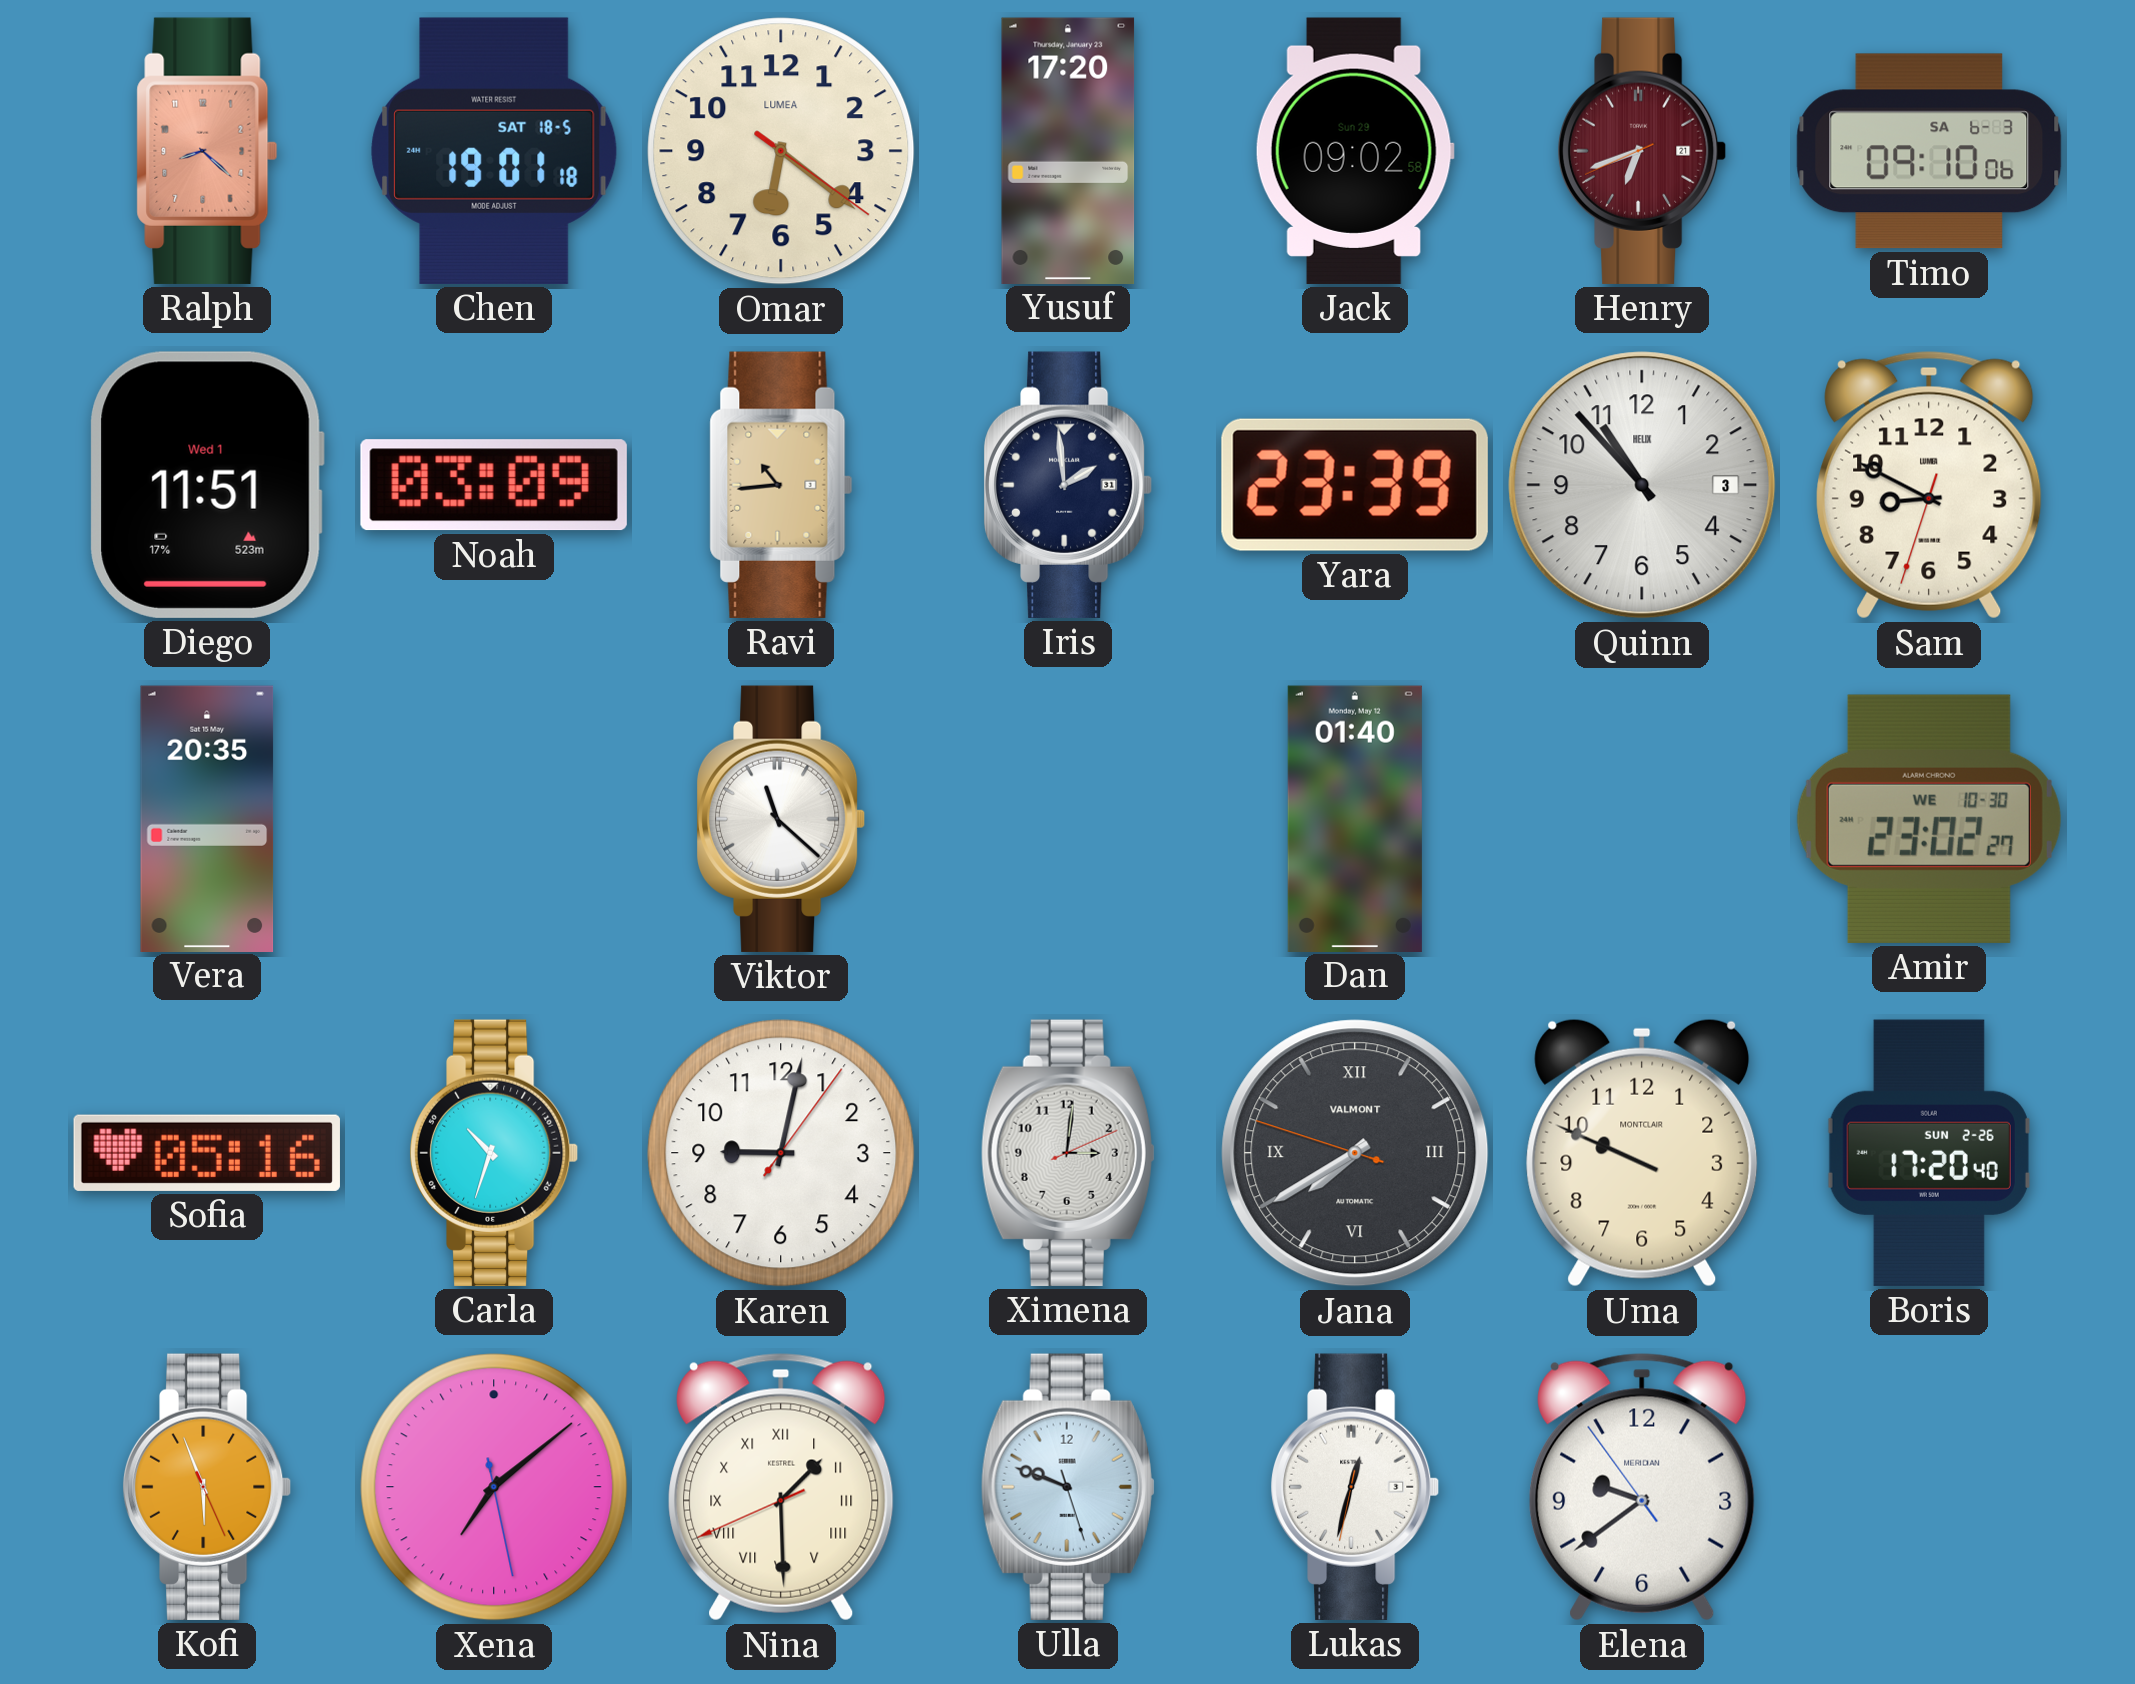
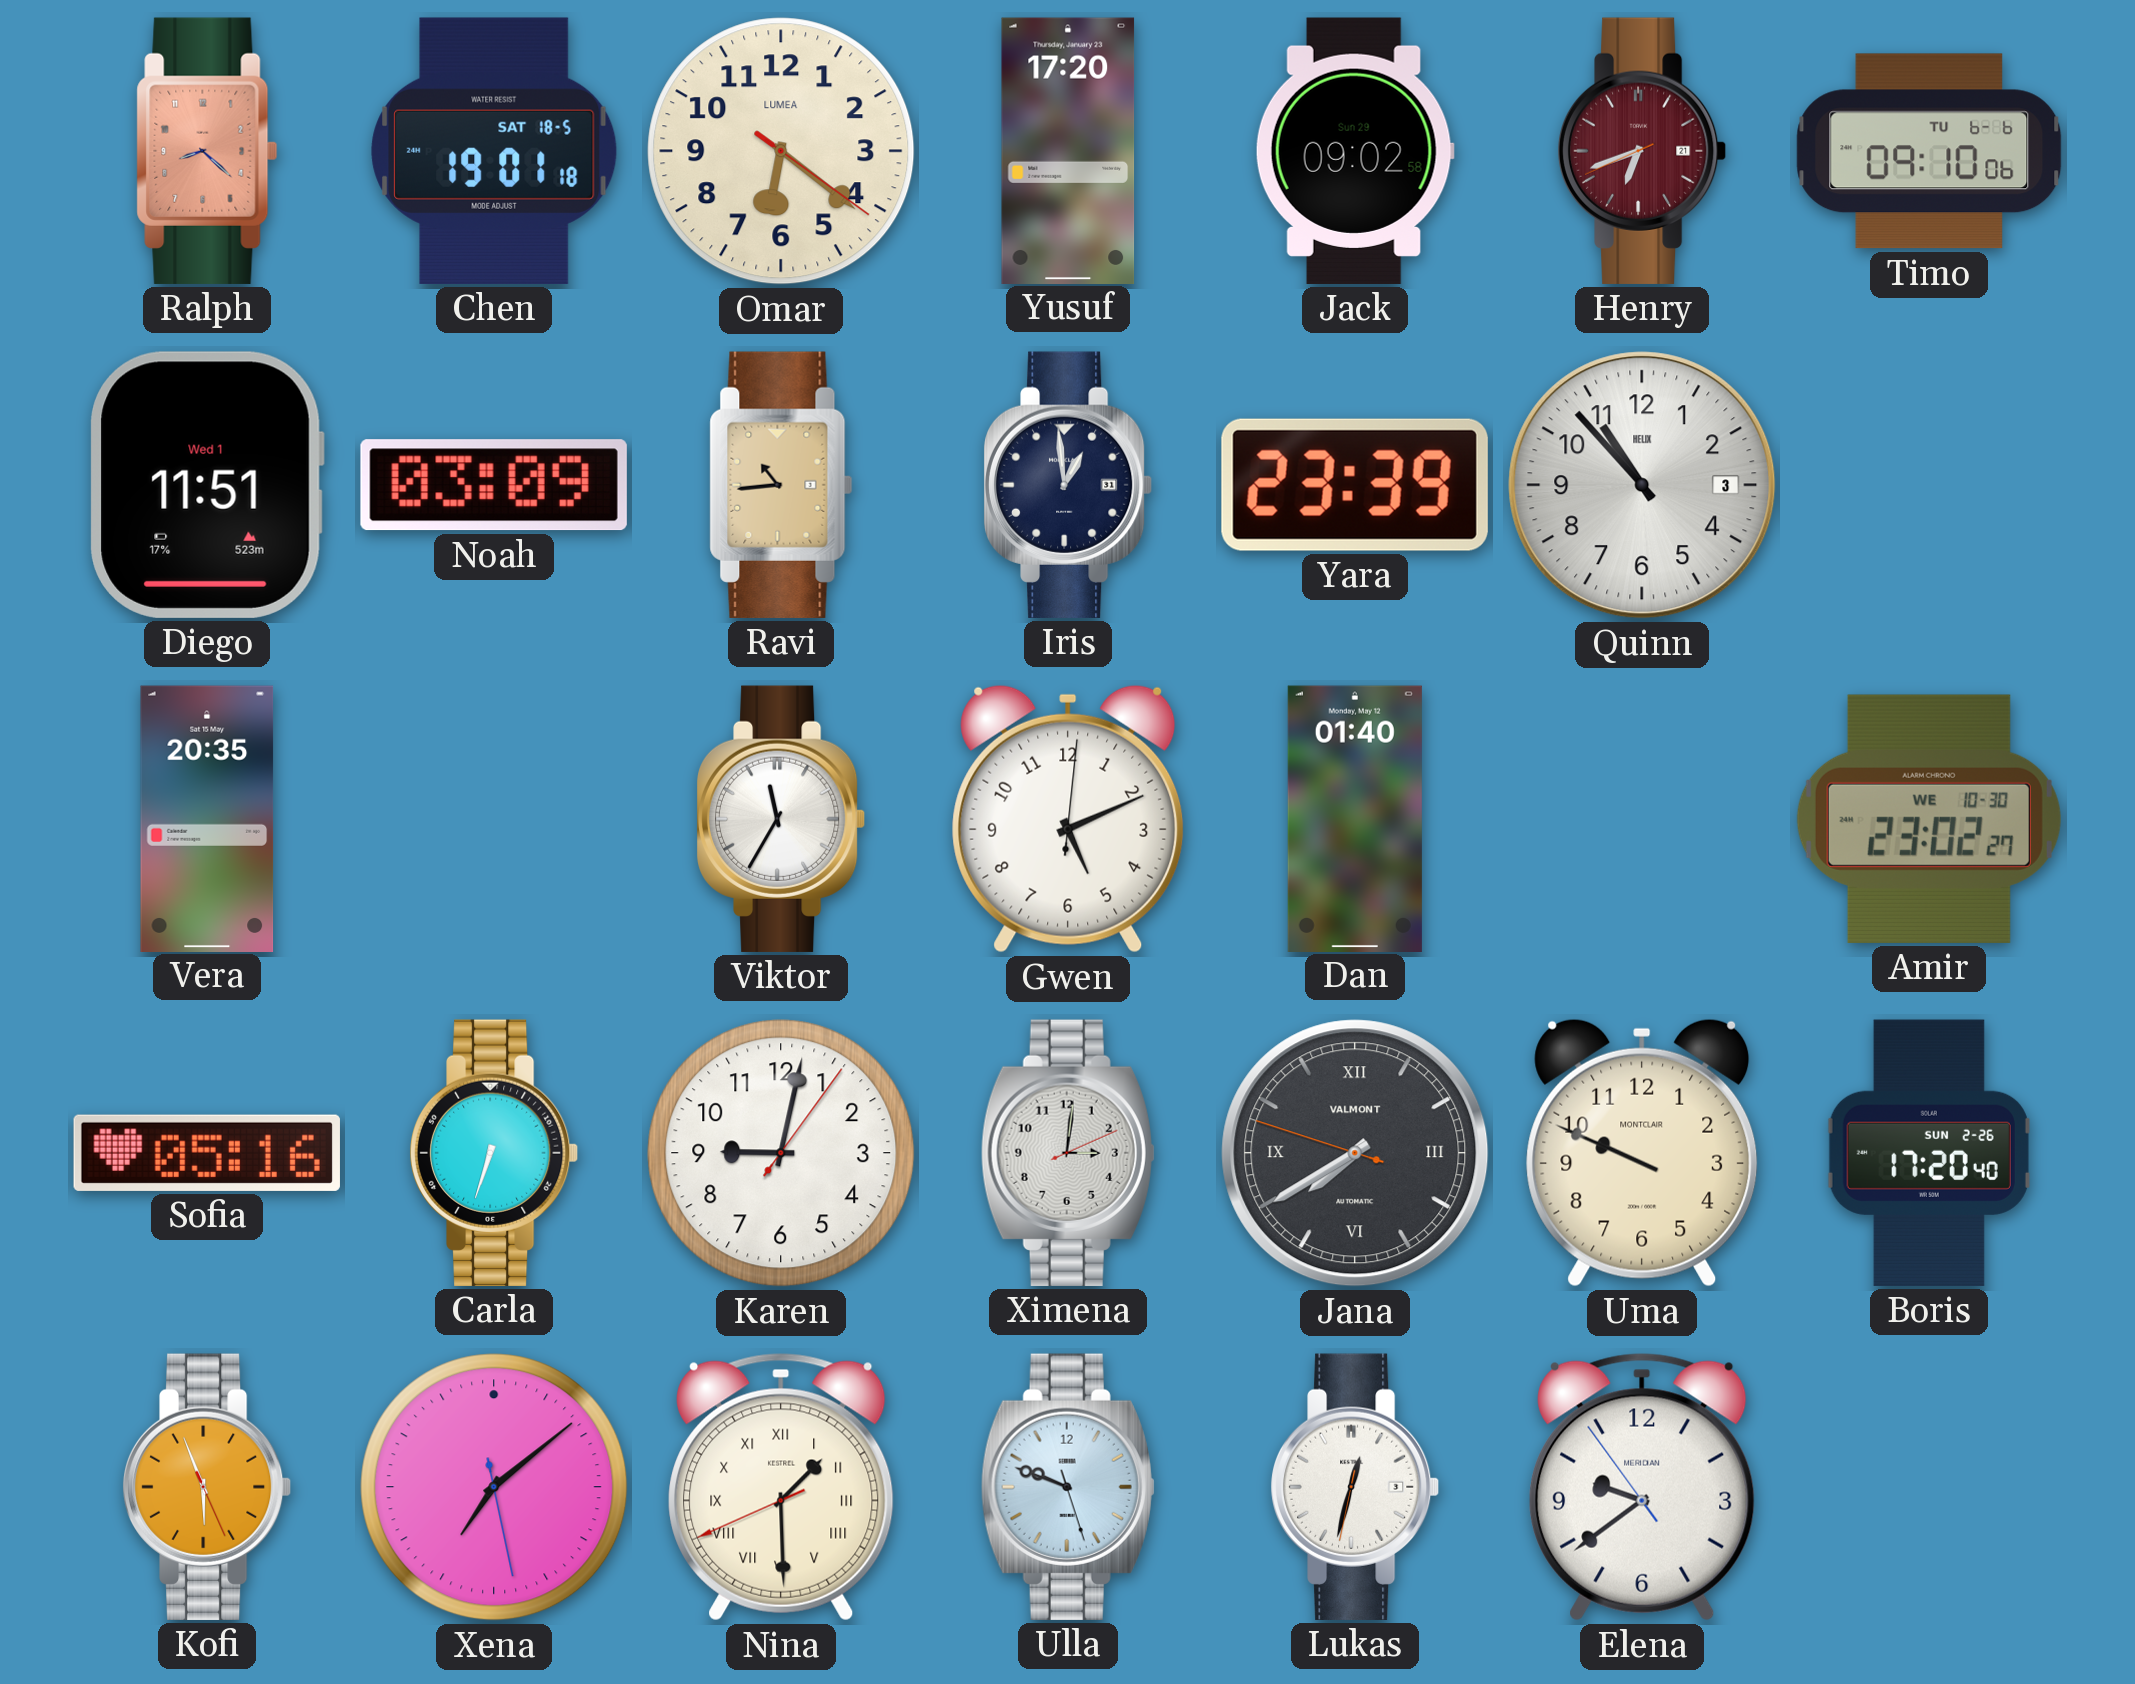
Timo date: SA 6-3 -> TU 6-6
Iris: 1:59 -> 12:59
Sam: 8:49 -> none
Viktor: 11:22 -> 11:35
Gwen: none -> 5:11
Carla: 10:33 -> 6:33
